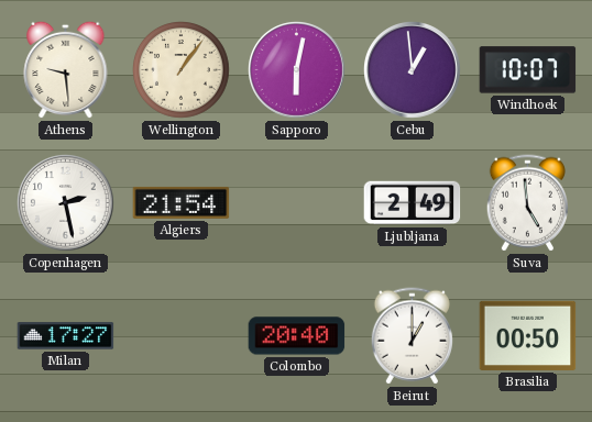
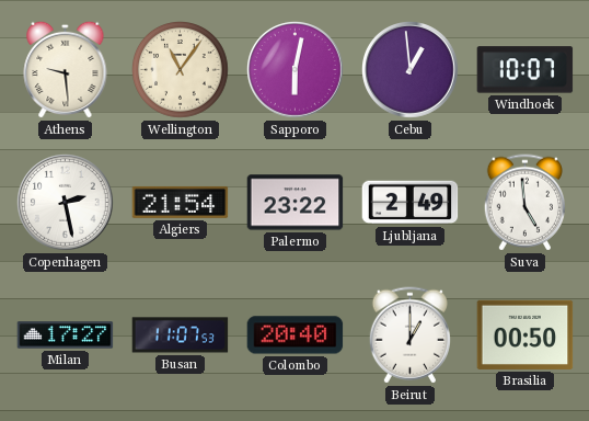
Wellington: 1:06 -> 11:06
Palermo: none -> 23:22
Busan: none -> 11:07
